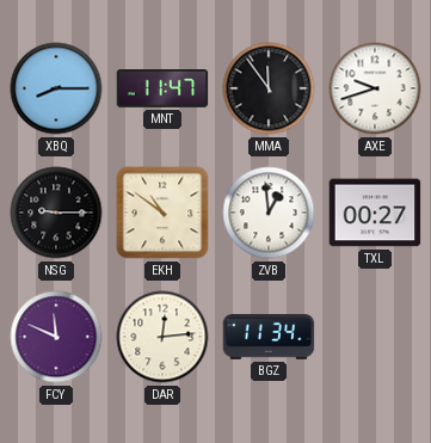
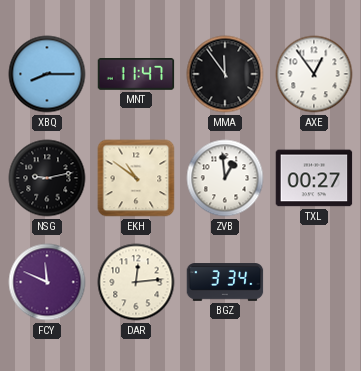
AXE: 9:42 -> 12:54
NSG: 9:15 -> 9:13
BGZ: 11:34 -> 3:34
